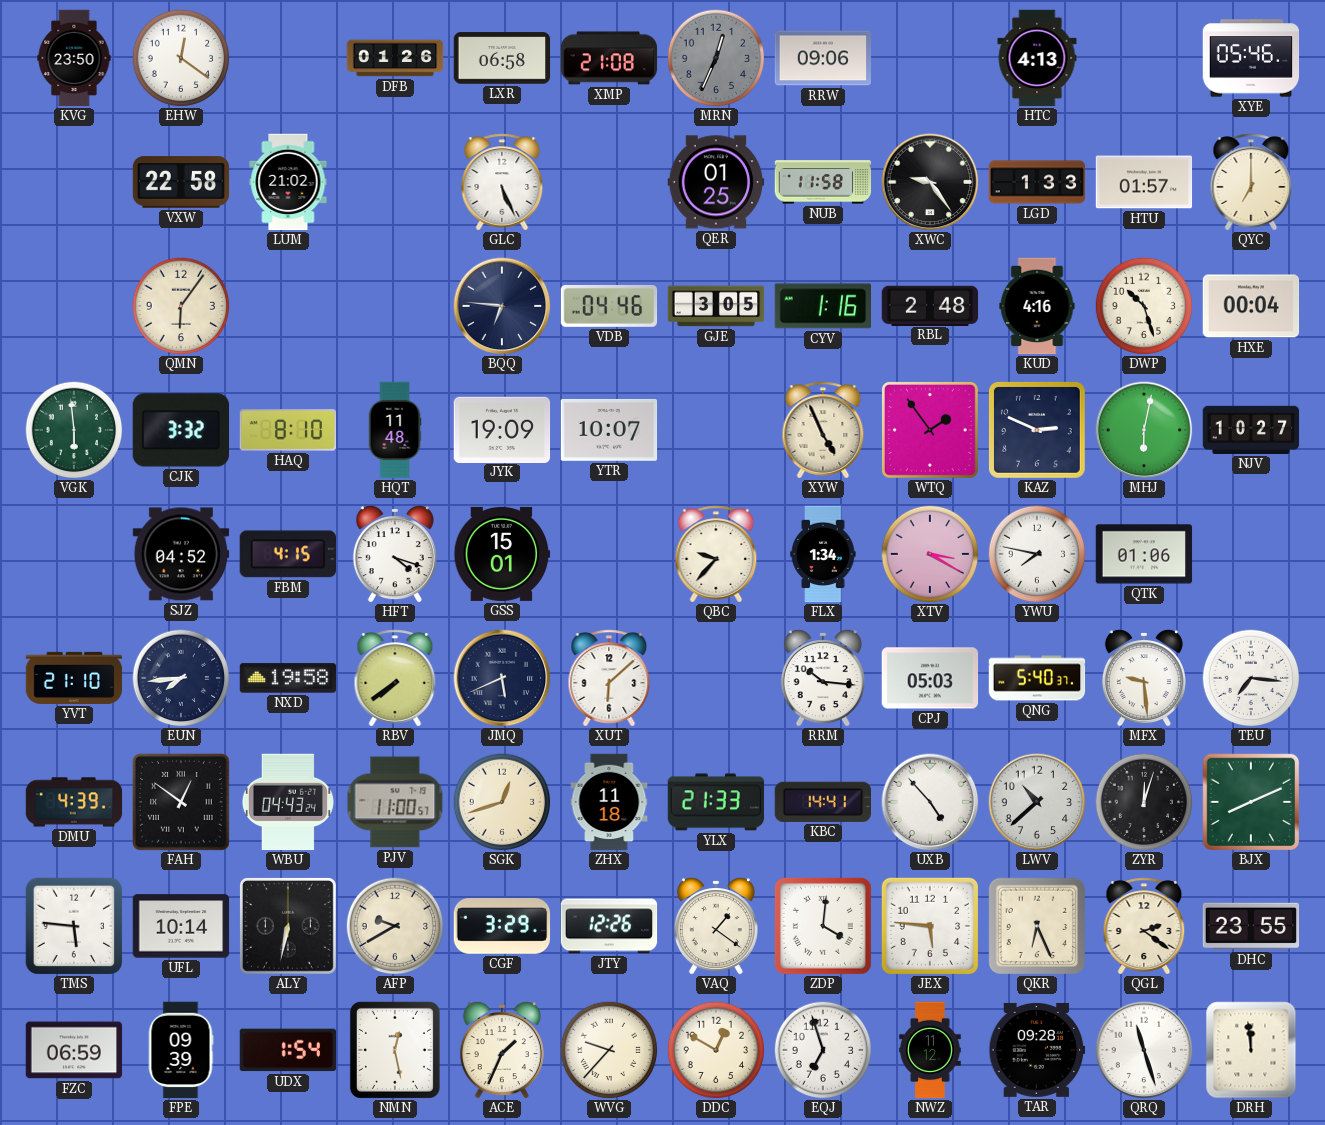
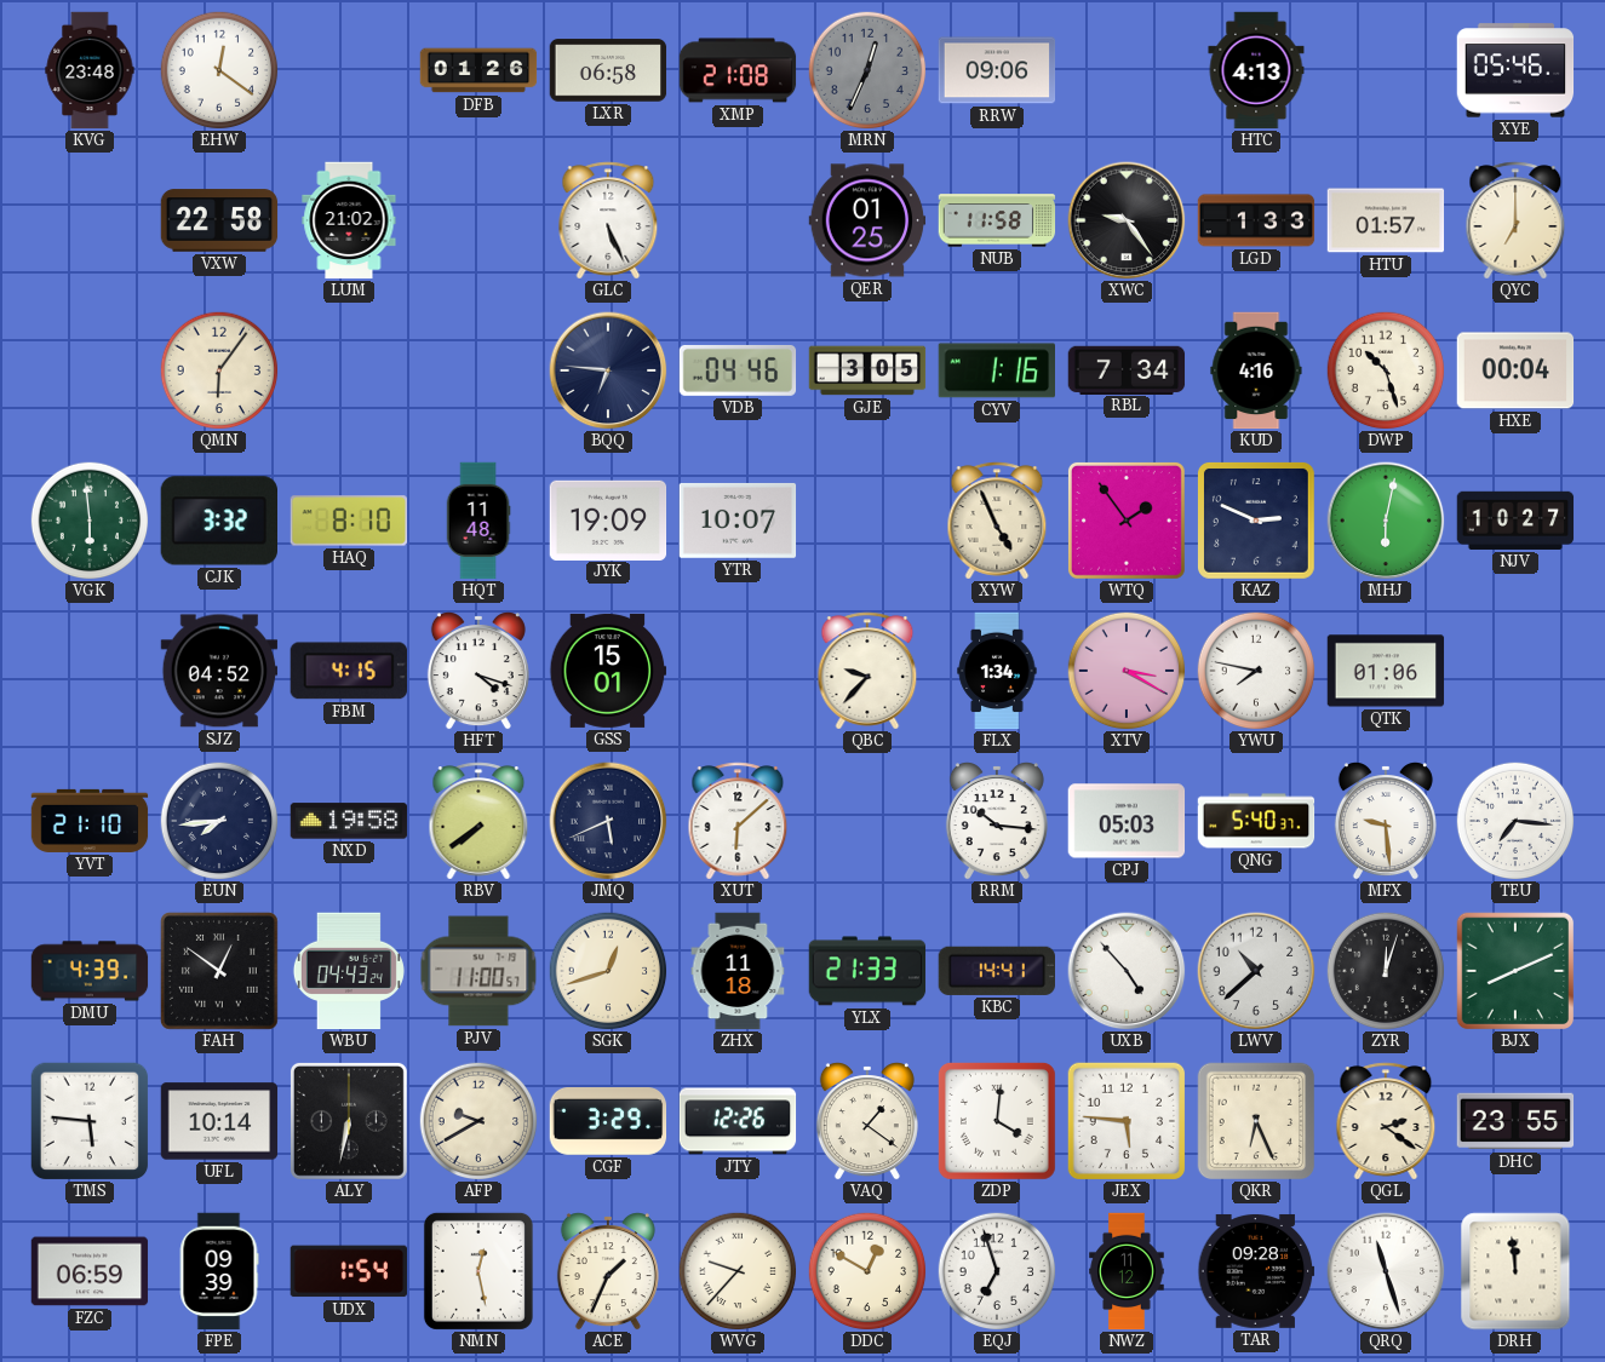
KVG: 23:50 -> 23:48
RBL: 2:48 -> 7:34
